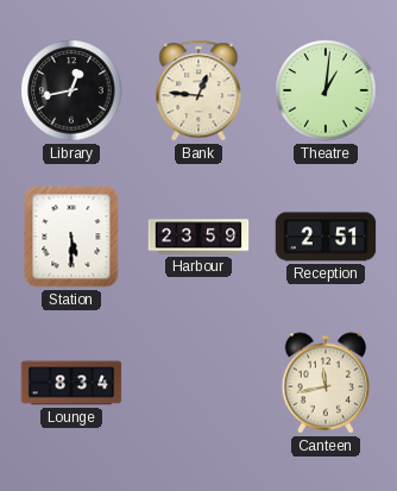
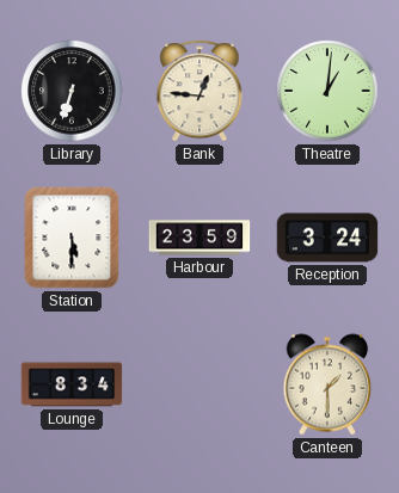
Library: 12:43 -> 6:33
Reception: 2:51 -> 3:24
Canteen: 11:43 -> 1:30
